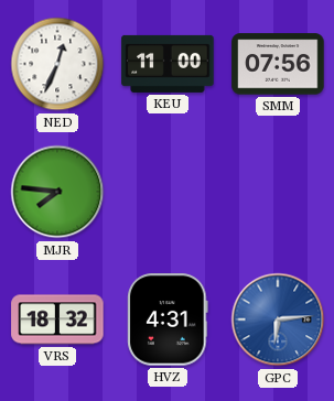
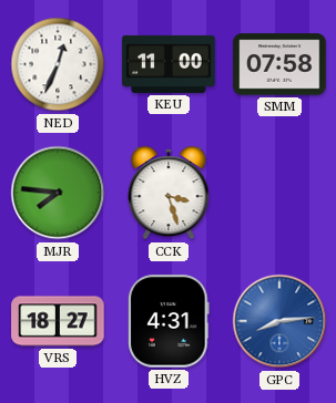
SMM: 07:56 -> 07:58
CCK: none -> 3:27
VRS: 18:32 -> 18:27
GPC: 6:14 -> 8:14
